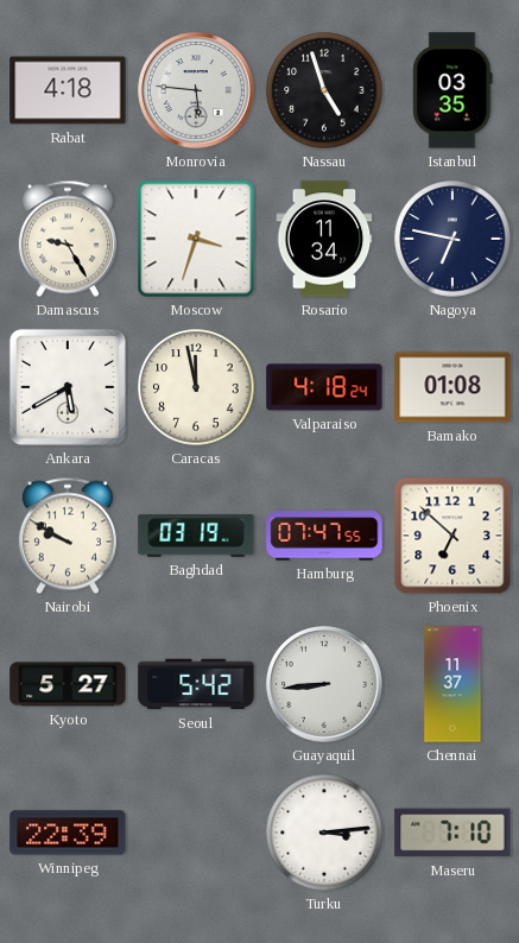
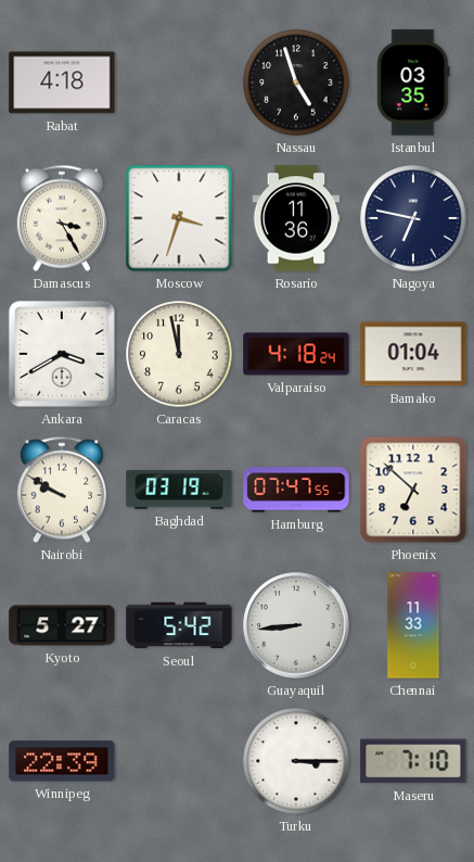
Monrovia: 5:46 -> none
Damascus: 9:25 -> 3:25
Rosario: 11:34 -> 11:36
Ankara: 5:40 -> 3:40
Bamako: 01:08 -> 01:04
Chennai: 11:37 -> 11:33
Turku: 3:14 -> 3:15
